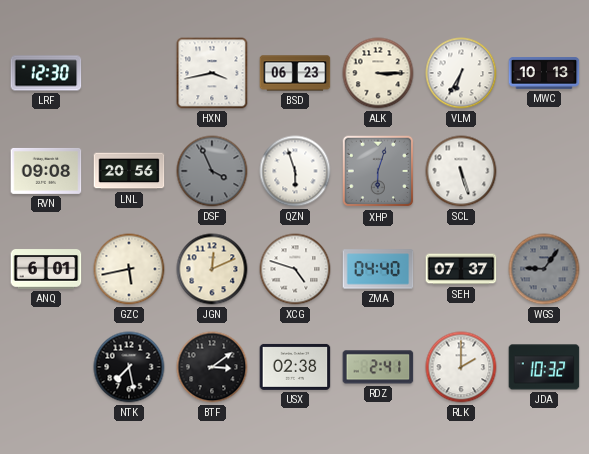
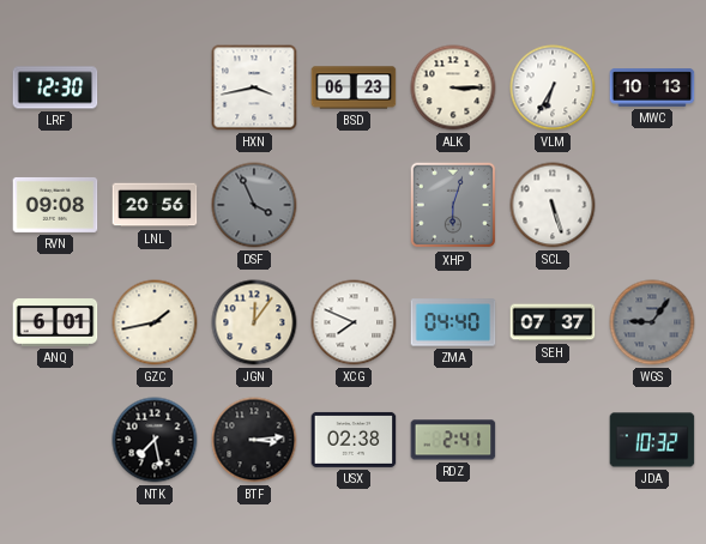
QZN: 5:57 -> none
GZC: 5:43 -> 1:43
JGN: 12:11 -> 12:06
XCG: 4:48 -> 7:49
BTF: 3:09 -> 3:14
RLK: 2:00 -> none
